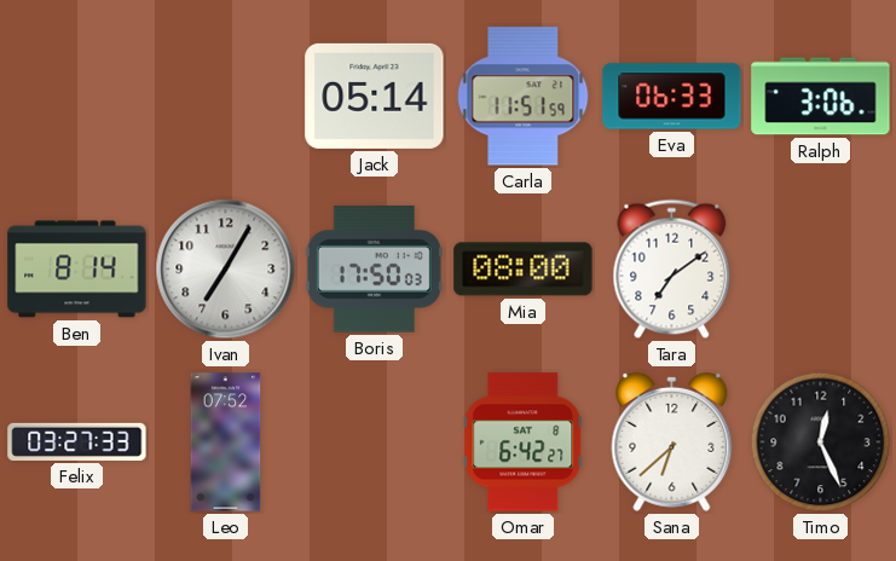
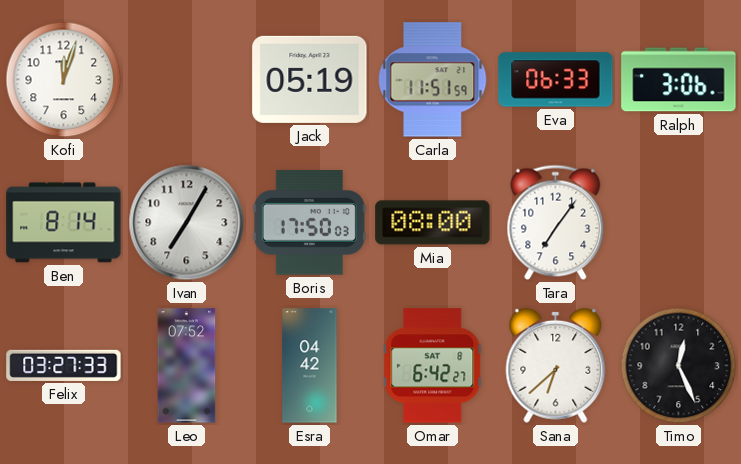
Kofi: none -> 12:03
Jack: 05:14 -> 05:19
Tara: 7:09 -> 7:06
Esra: none -> 04:42
